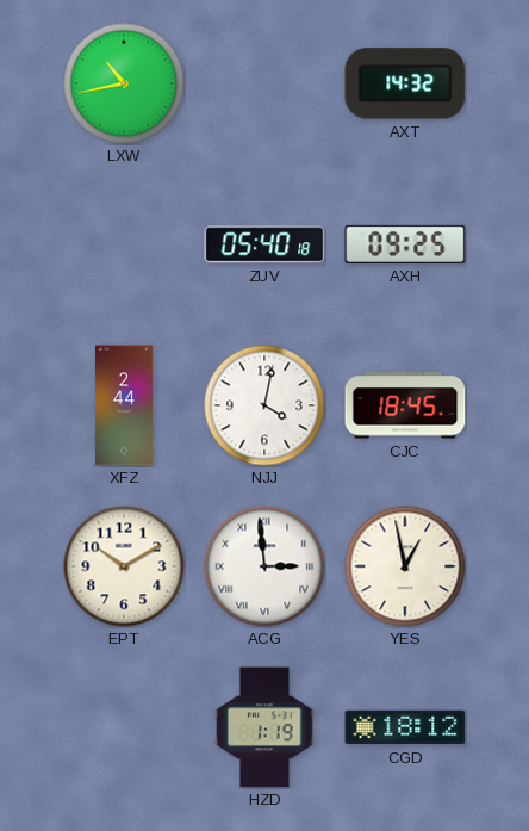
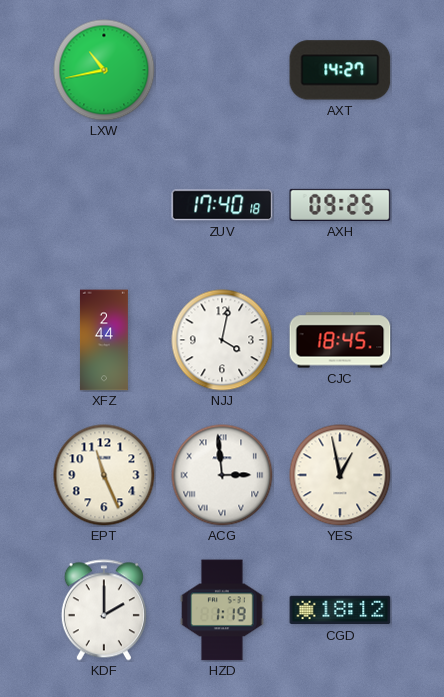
AXT: 14:32 -> 14:27
ZUV: 05:40 -> 17:40
EPT: 10:10 -> 11:26
KDF: none -> 2:00
